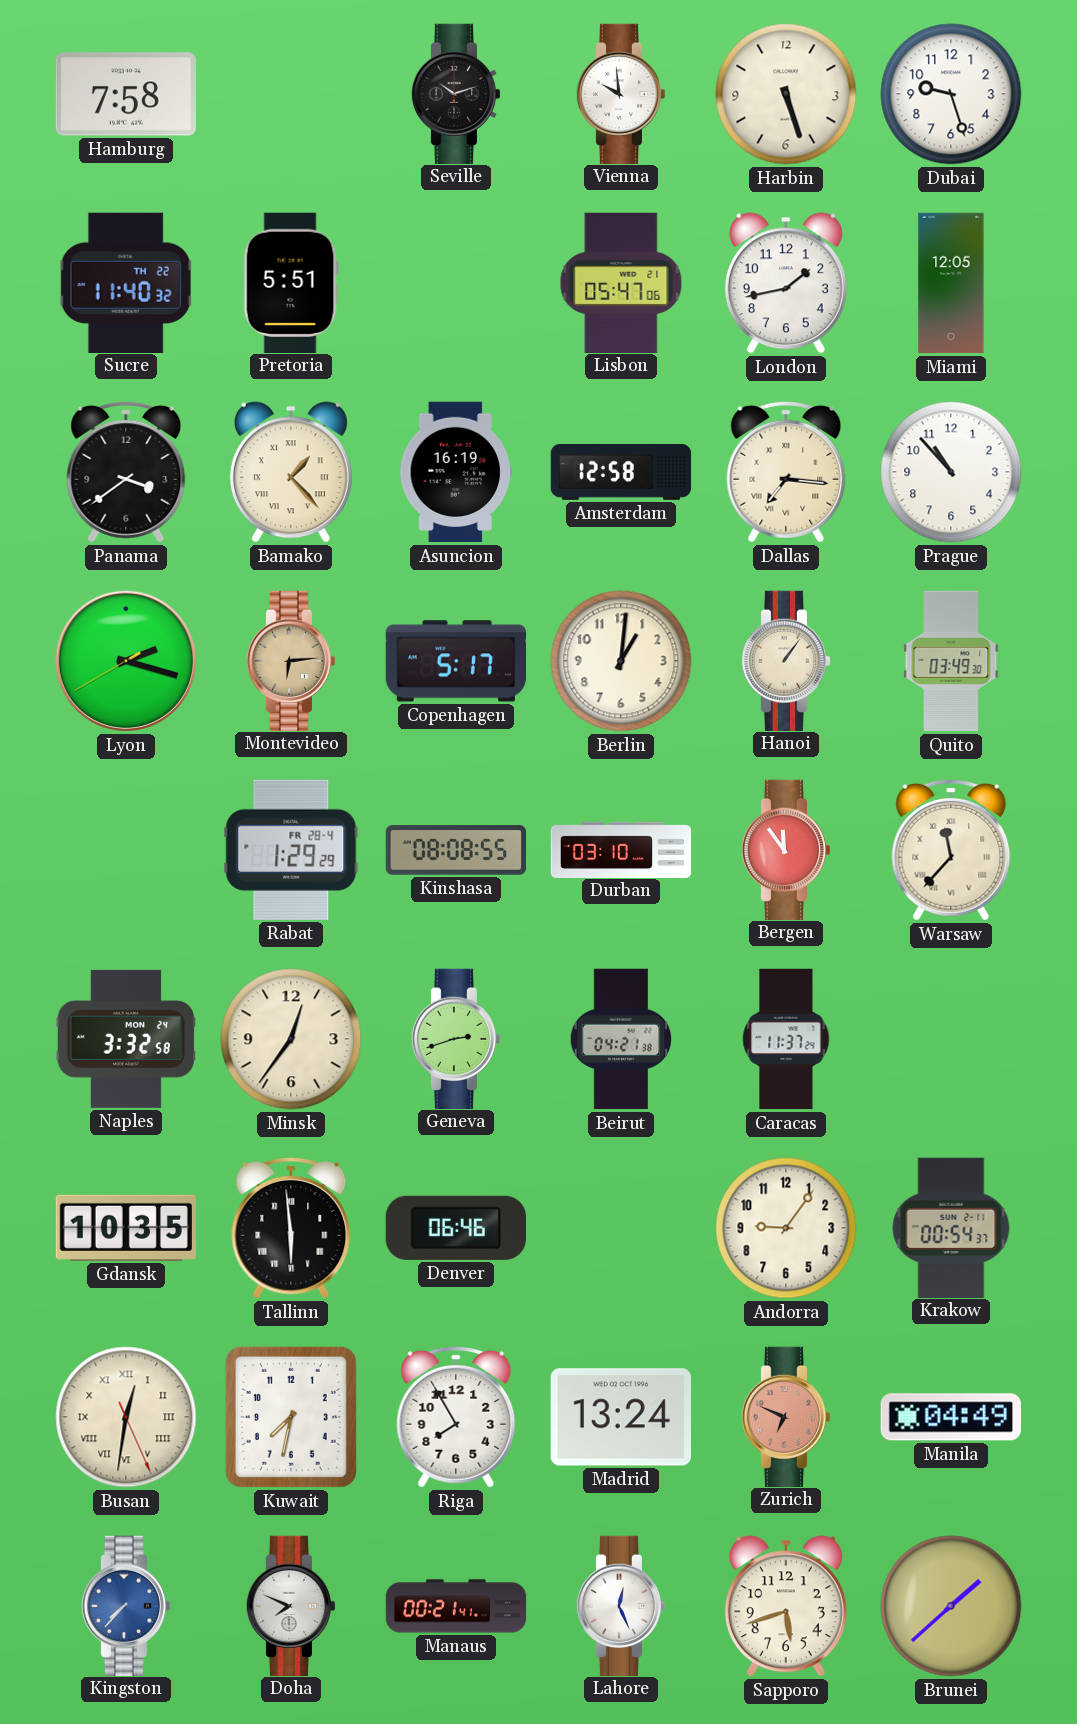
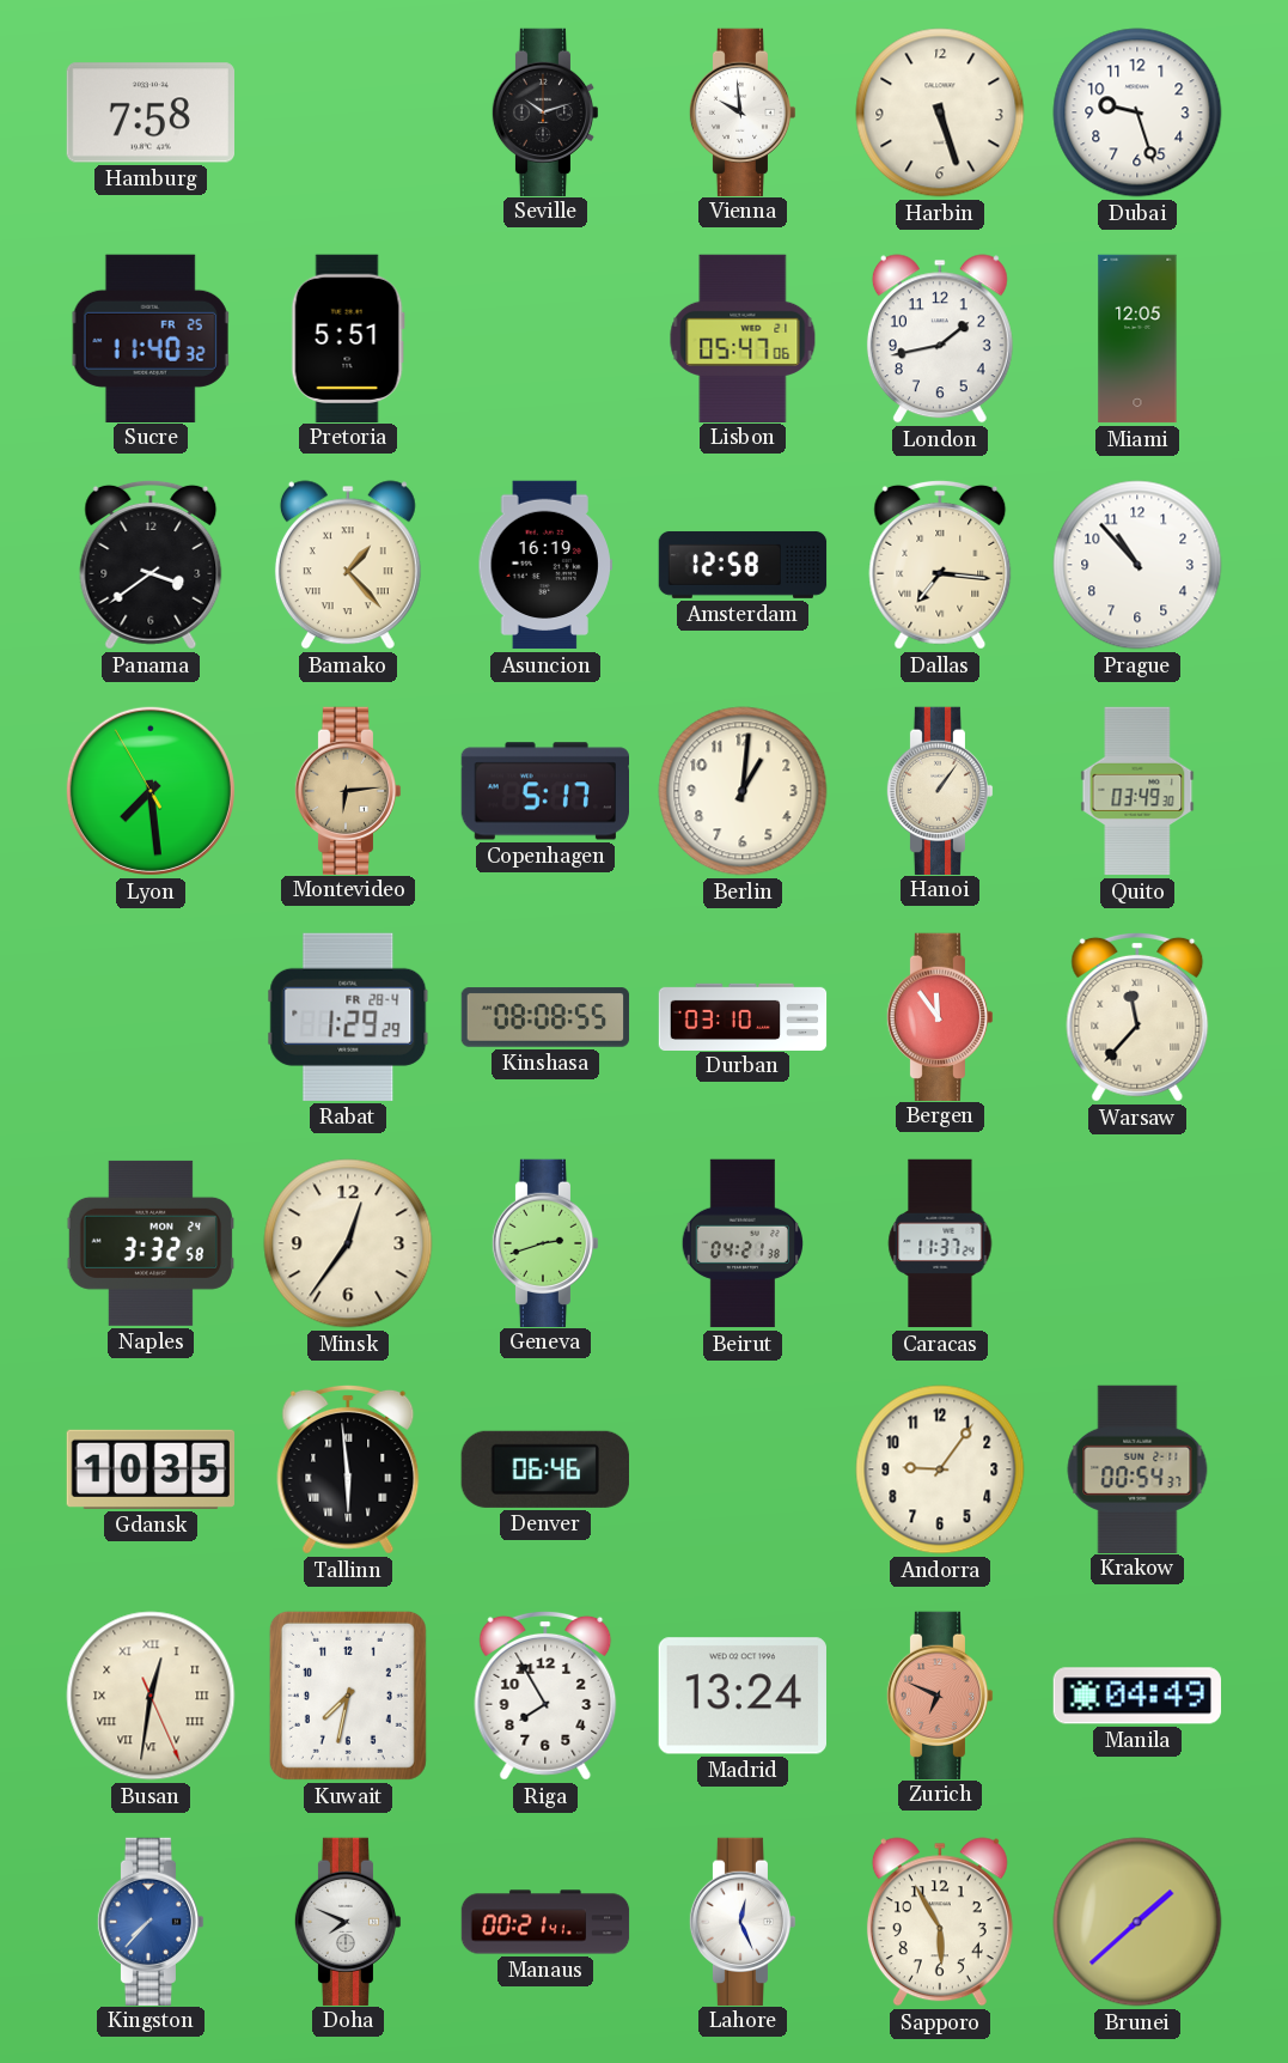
Sucre date: TH 22 -> FR 25
Lyon: 2:17 -> 7:28
Sapporo: 5:42 -> 5:55
